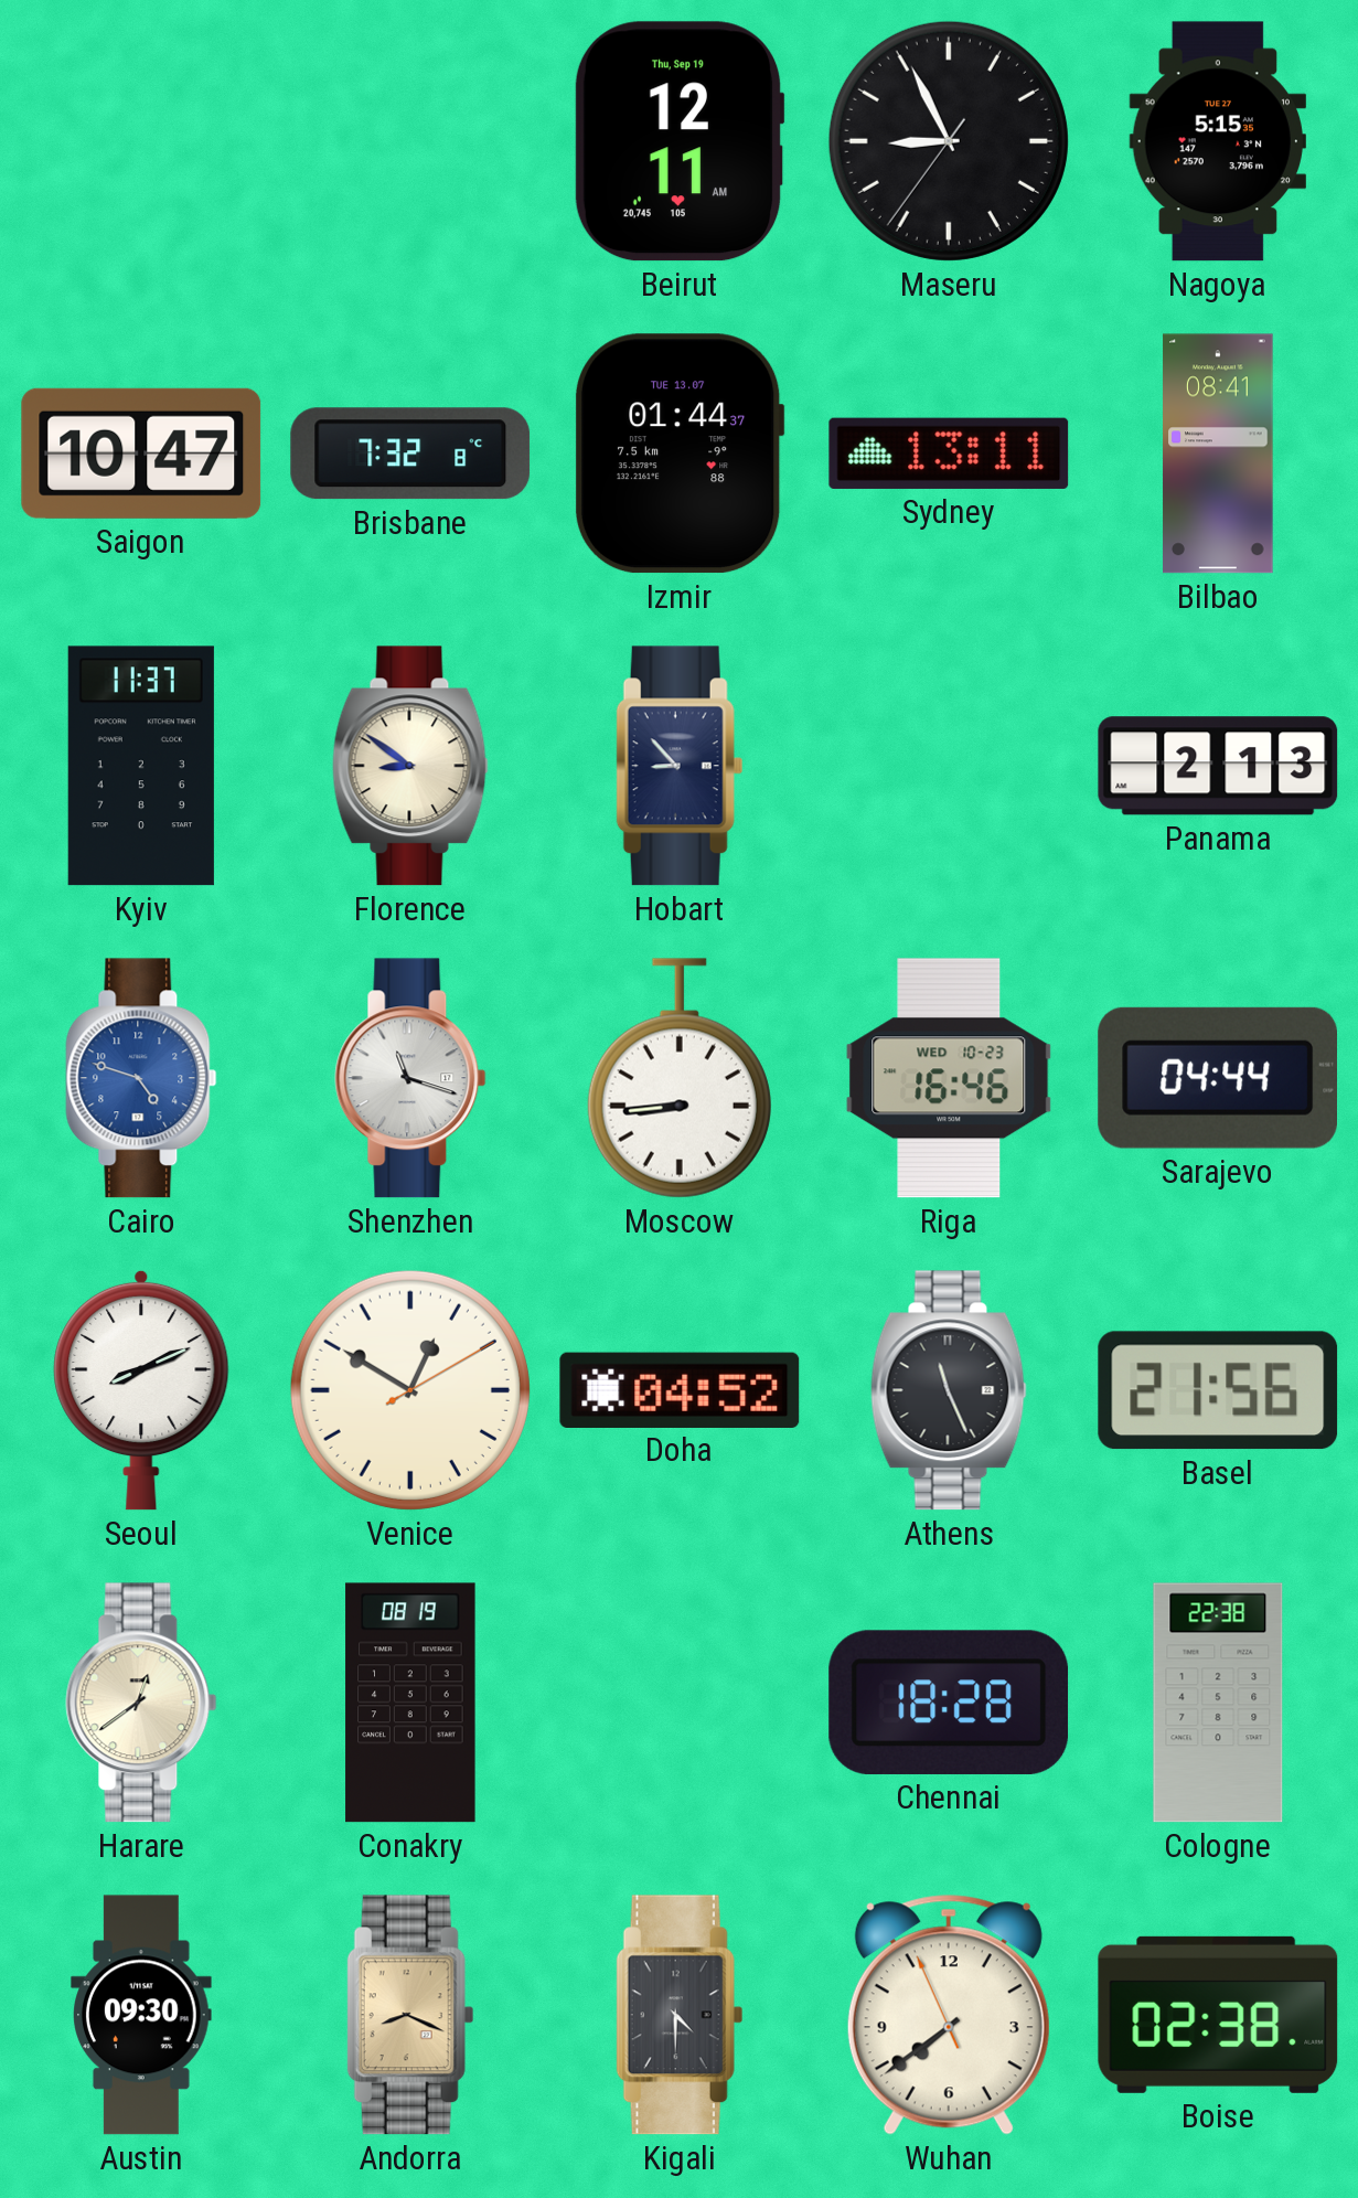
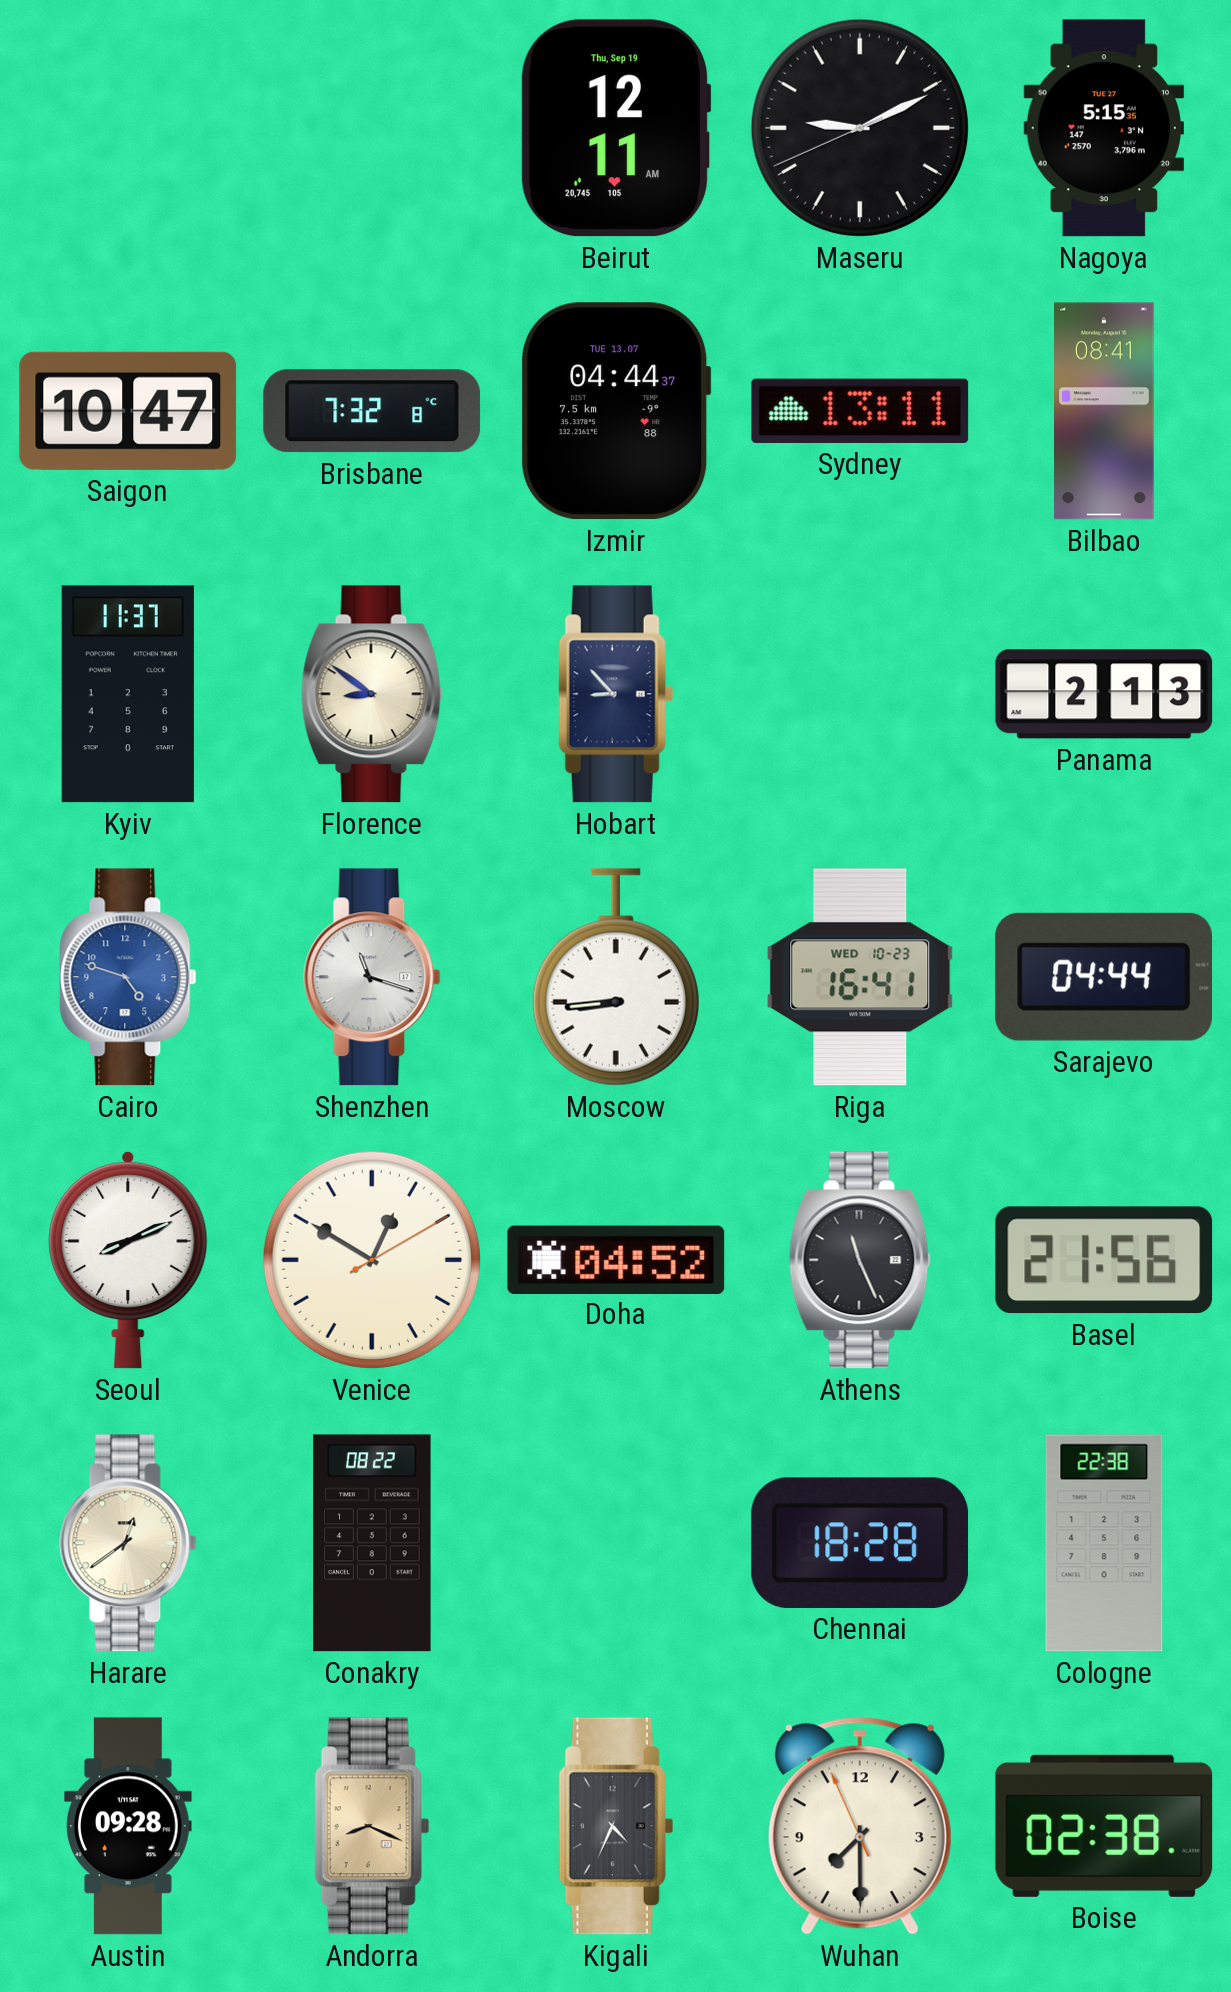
Maseru: 8:55 -> 9:10
Izmir: 01:44 -> 04:44
Riga: 16:46 -> 16:41
Conakry: 08:19 -> 08:22
Austin: 09:30 -> 09:28
Kigali: 4:30 -> 4:34
Wuhan: 7:38 -> 7:29
